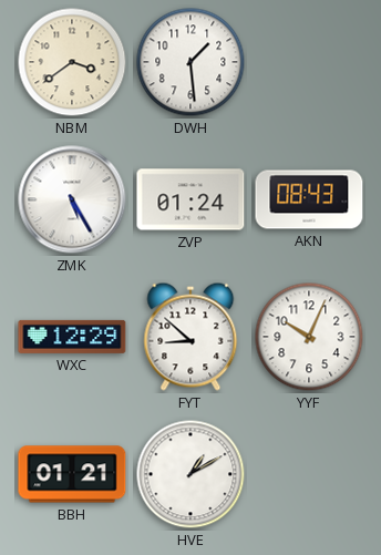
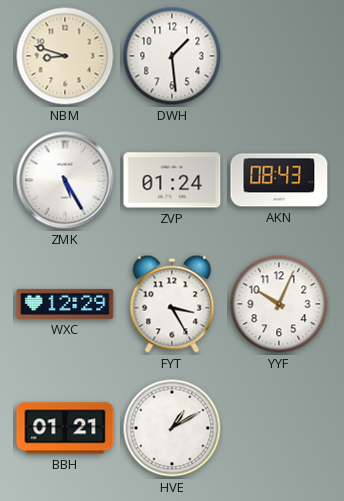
NBM: 3:39 -> 8:48
FYT: 8:52 -> 3:25
